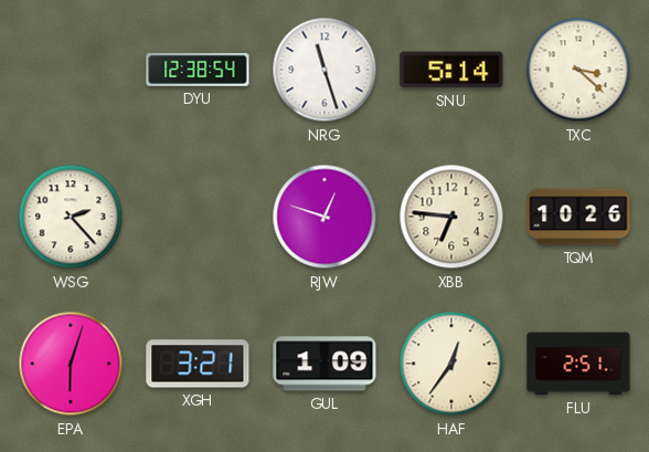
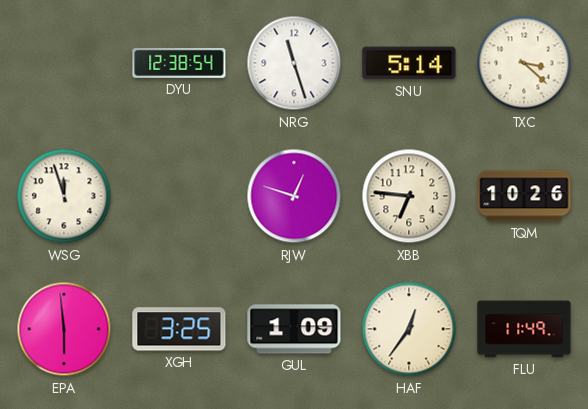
WSG: 2:23 -> 11:57
EPA: 6:03 -> 5:59
XGH: 3:21 -> 3:25
FLU: 2:51 -> 11:49
